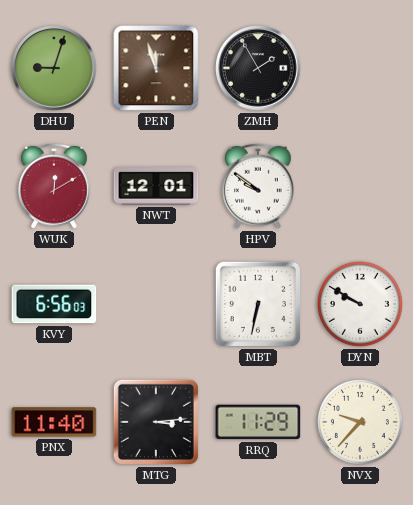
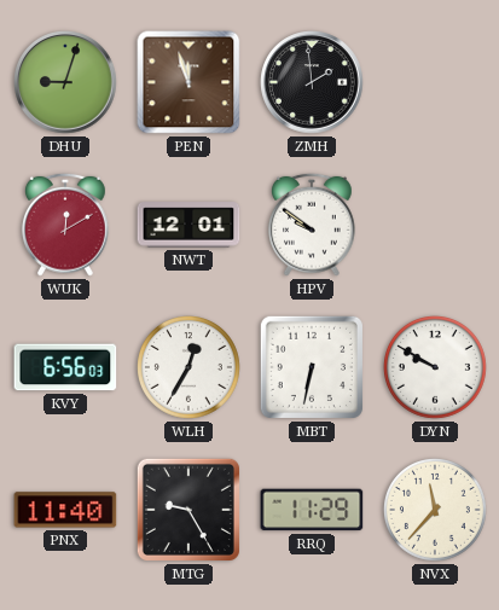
ZMH: 1:55 -> 1:59
WLH: none -> 12:35
MTG: 3:14 -> 9:25
NVX: 9:37 -> 11:37
